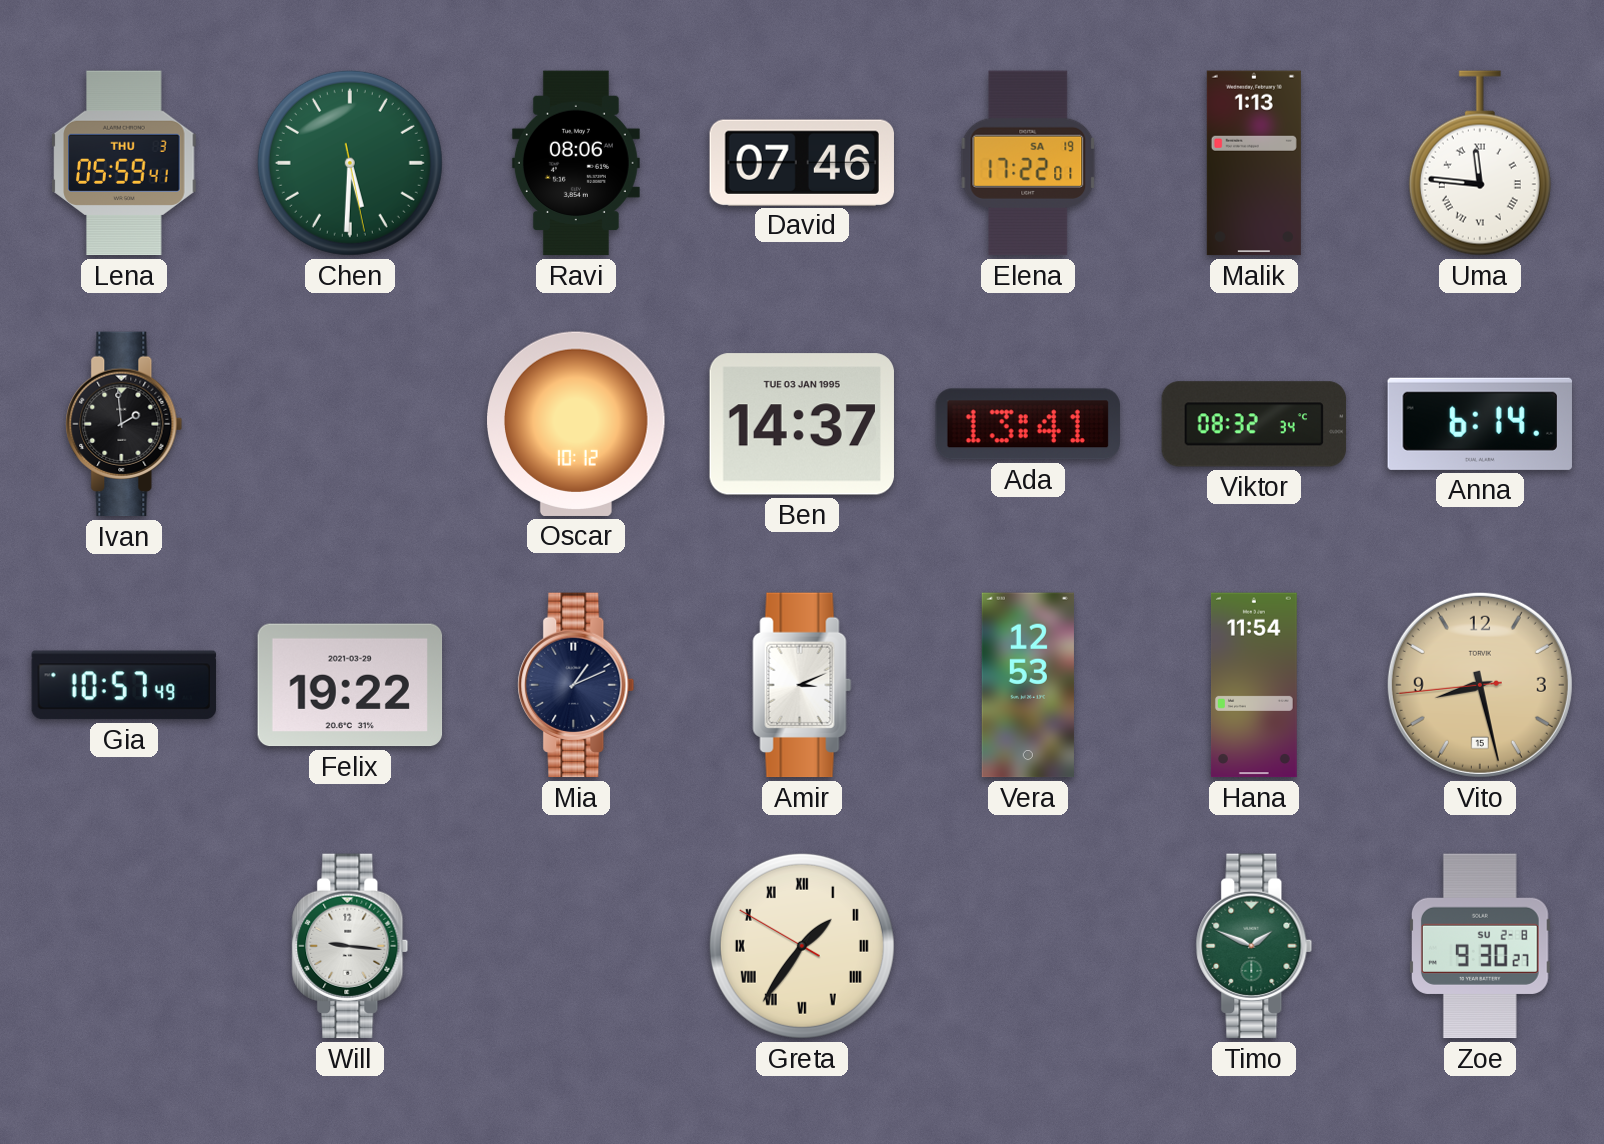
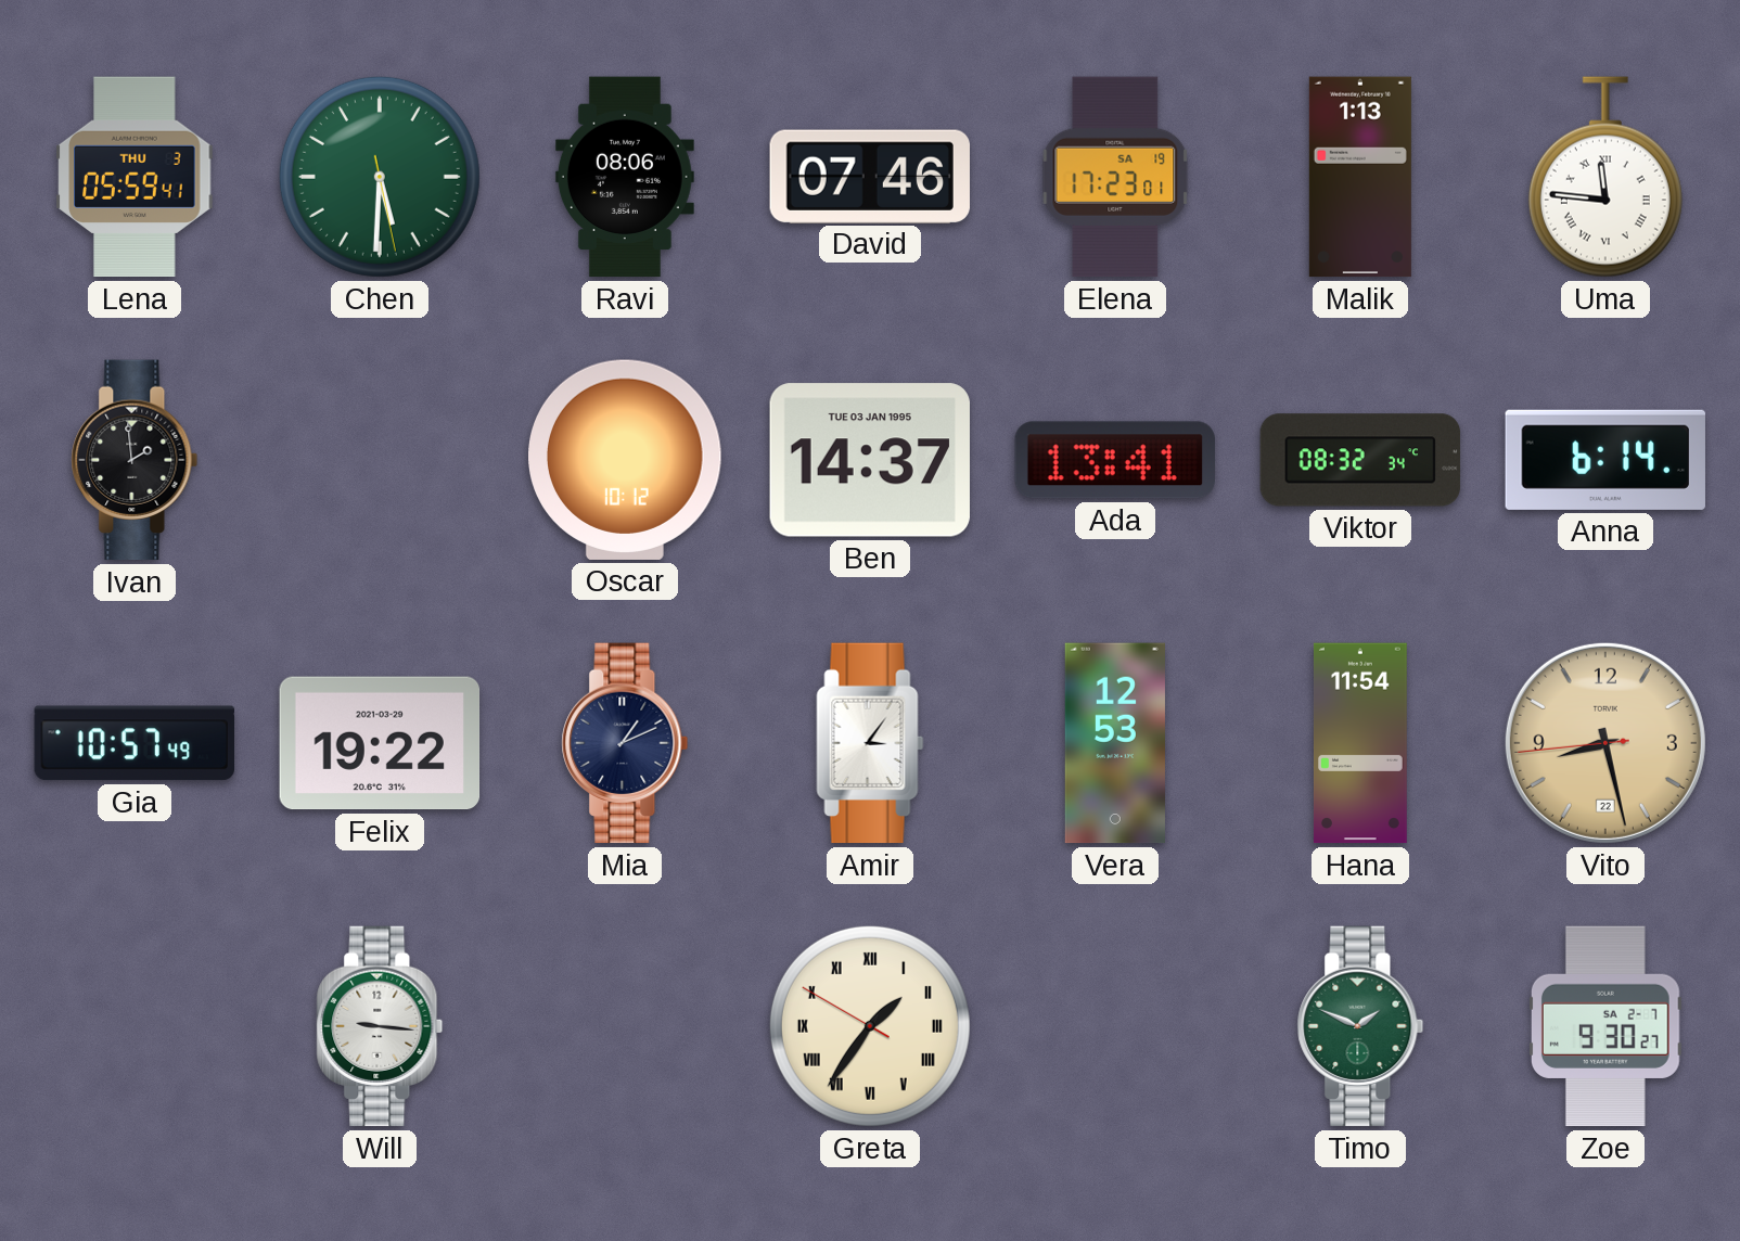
Elena: 17:22 -> 17:23
Amir: 3:11 -> 3:06
Vito date: 15 -> 22
Zoe date: SU 2-8 -> SA 2-7
